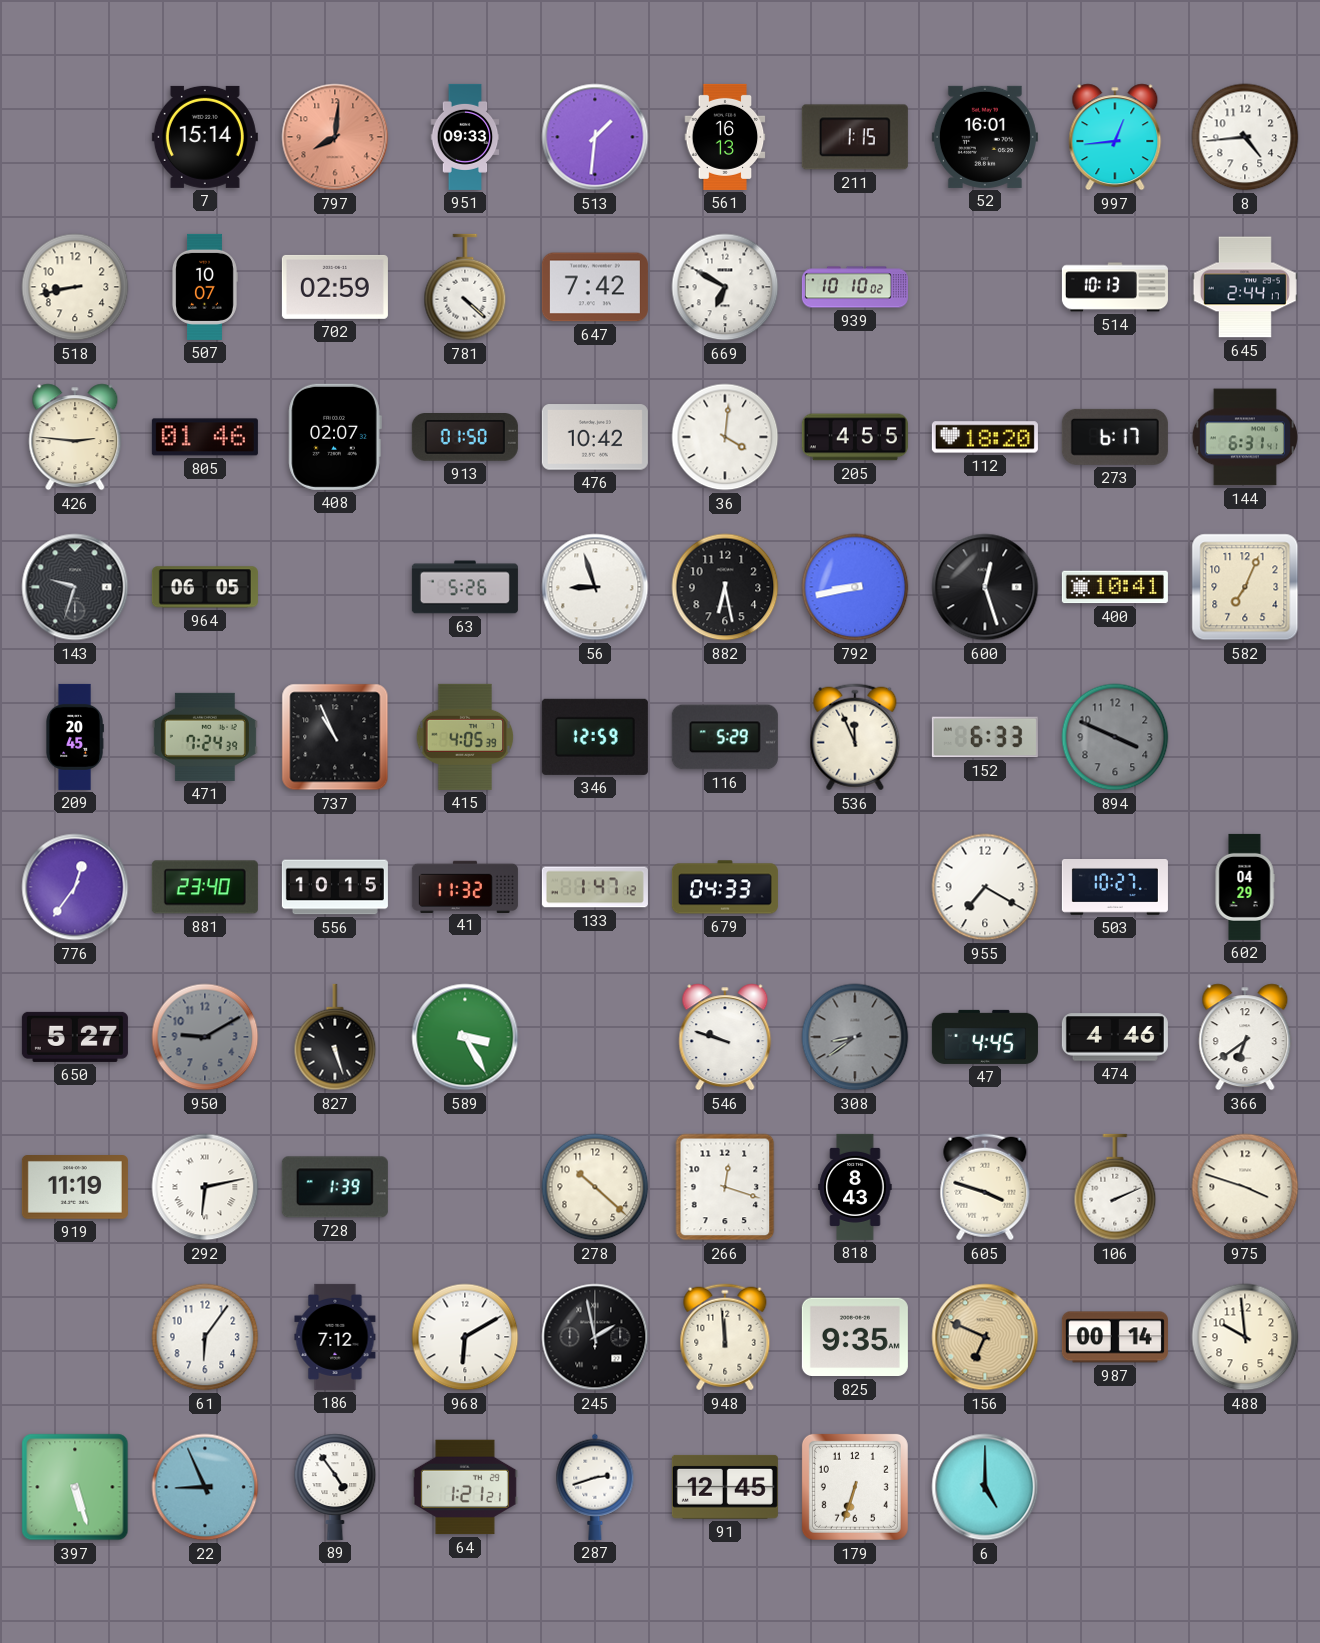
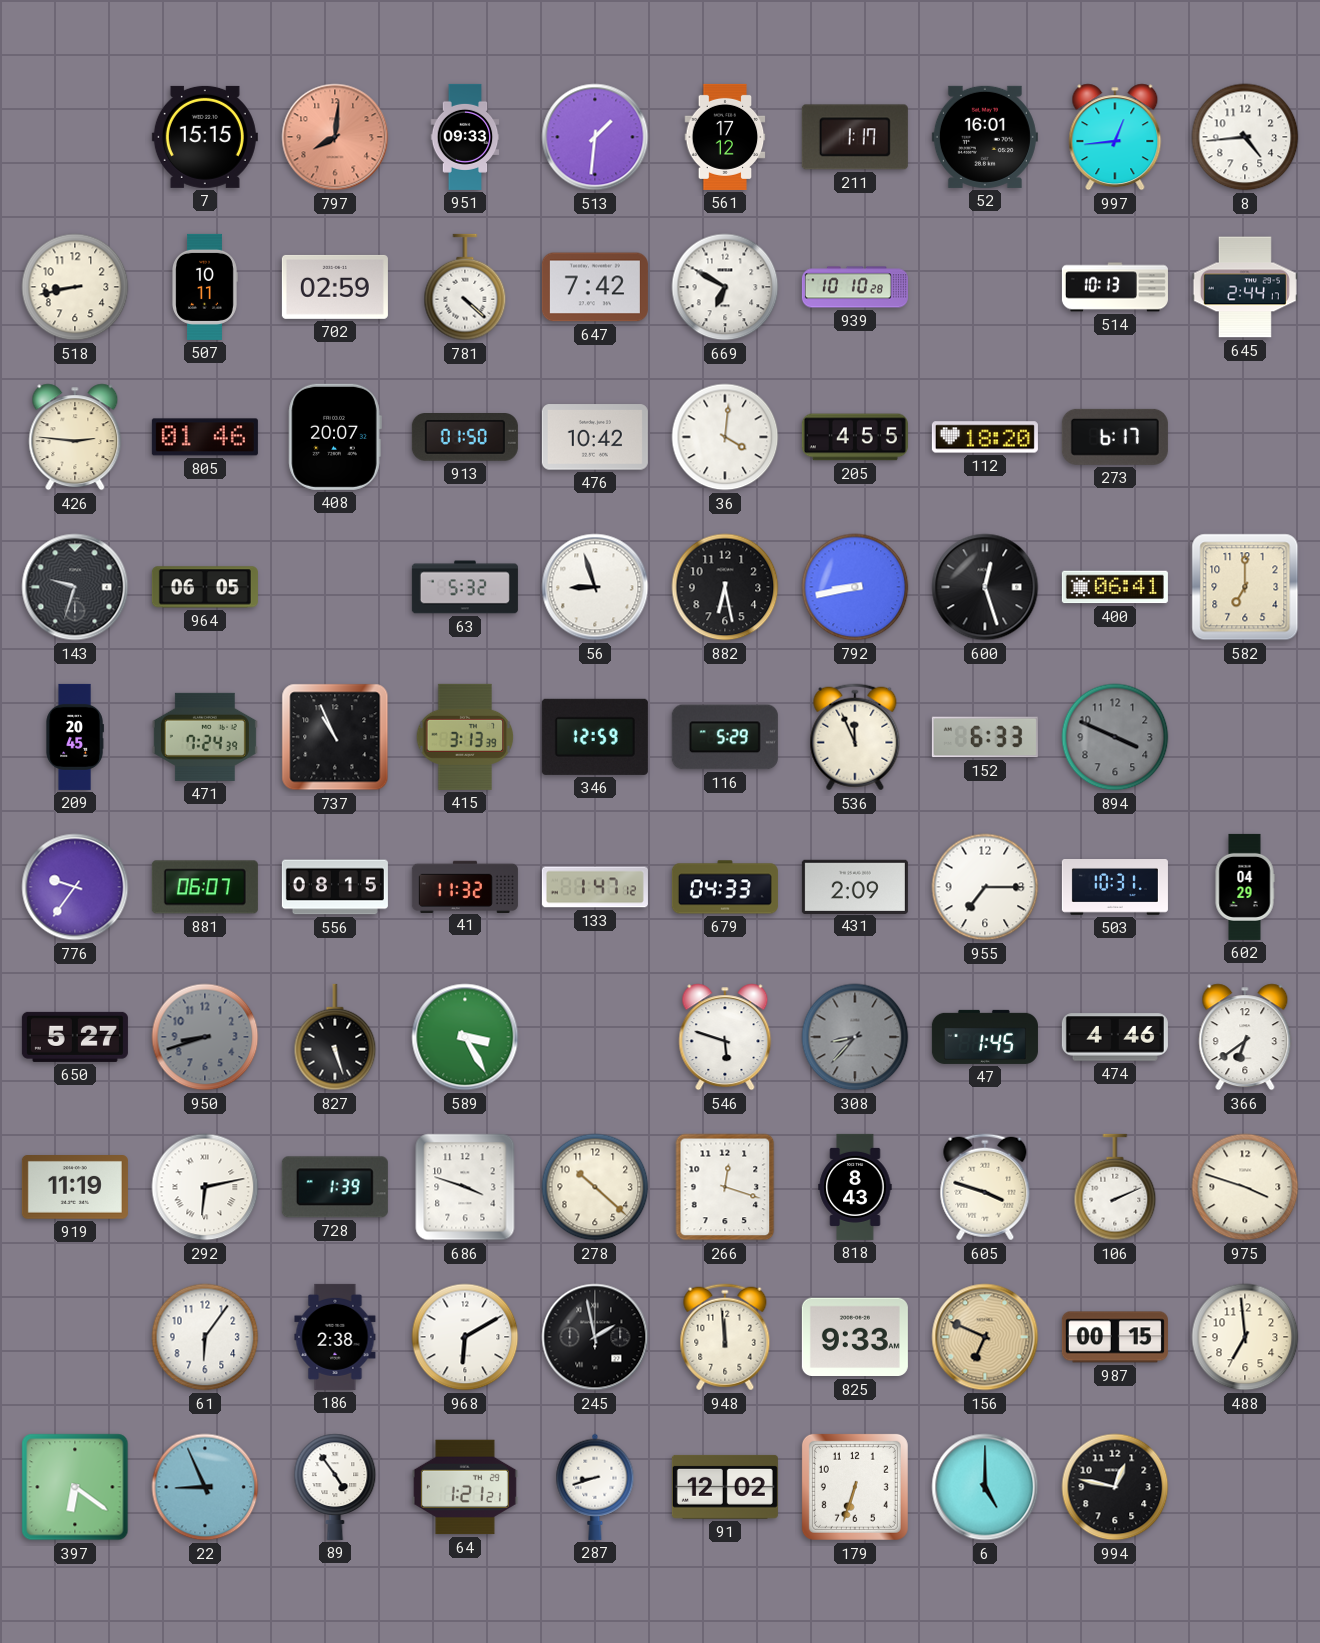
7: 15:14 -> 15:15
561: 16:13 -> 17:12
211: 1:15 -> 1:17
507: 10:07 -> 10:11
939: 10:10:02 -> 10:10:28
408: 02:07 -> 20:07
144: 6:31 -> none
63: 5:26 -> 5:32
400: 10:41 -> 06:41
582: 7:04 -> 7:00
415: 4:05 -> 3:13
776: 12:36 -> 9:36
881: 23:40 -> 06:07
556: 10:15 -> 08:15
431: none -> 2:09
955: 7:20 -> 7:15
503: 10:27 -> 10:31
950: 9:10 -> 8:42
546: 9:48 -> 5:48
308: 8:39 -> 8:37
47: 4:45 -> 1:45
686: none -> 3:48
186: 7:12 -> 2:38
825: 9:35 -> 9:33
987: 00:14 -> 00:15
488: 9:59 -> 6:59
397: 5:27 -> 6:21
287: 2:42 -> 8:42
91: 12:45 -> 12:02
994: none -> 12:47
